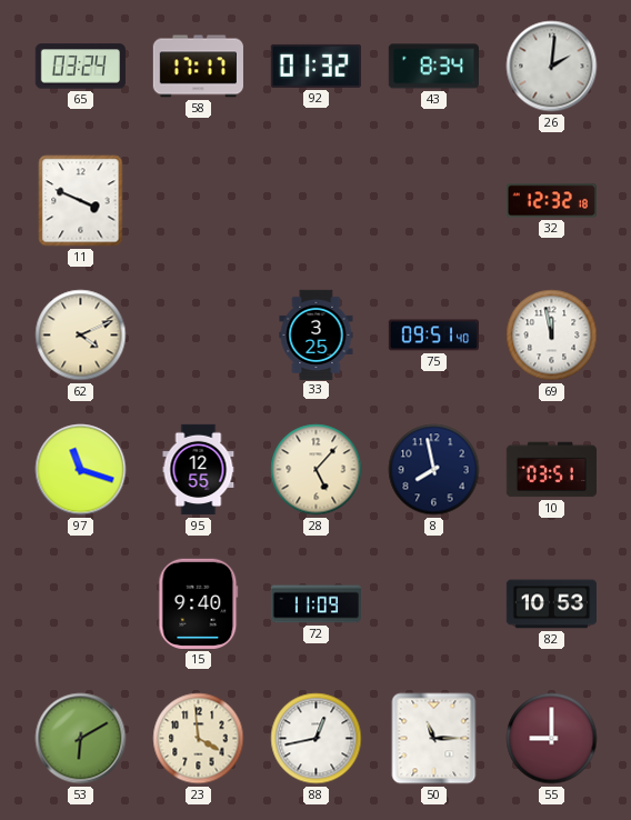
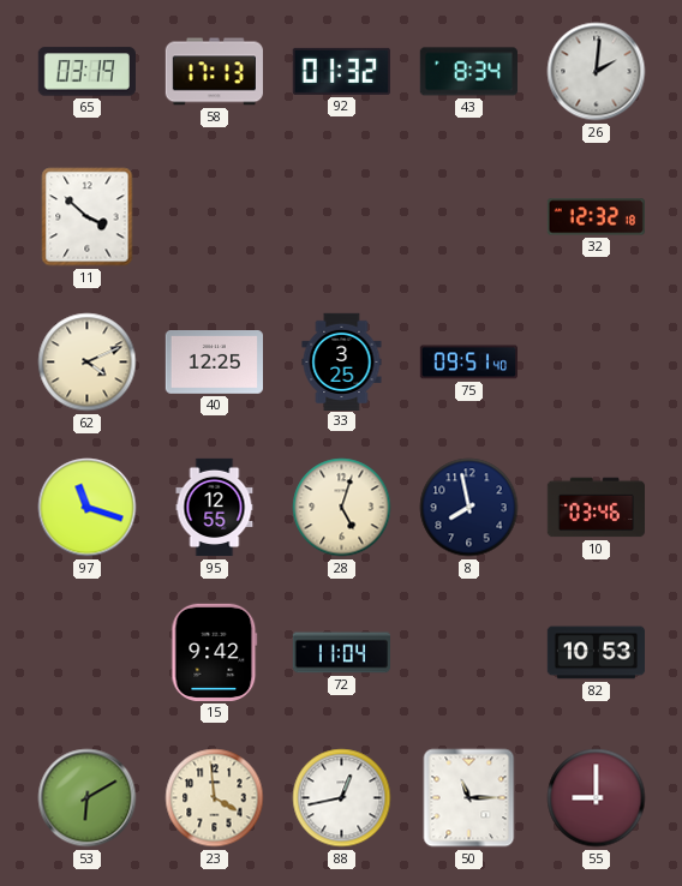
65: 03:24 -> 03:19
58: 17:17 -> 17:13
11: 3:49 -> 3:52
40: none -> 12:25
69: 11:58 -> none
28: 5:07 -> 5:03
10: 03:51 -> 03:46
15: 9:40 -> 9:42
72: 11:09 -> 11:04
